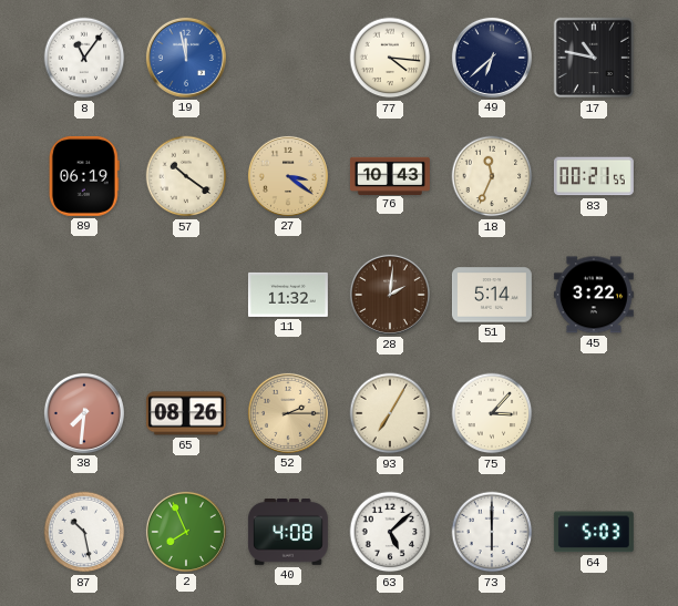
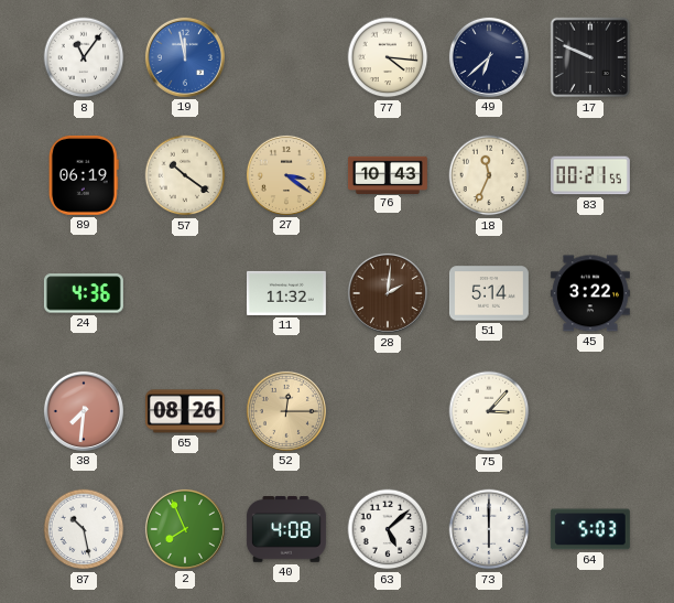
17: 10:47 -> 9:49
24: none -> 4:36
52: 2:15 -> 12:15
93: 7:05 -> none
